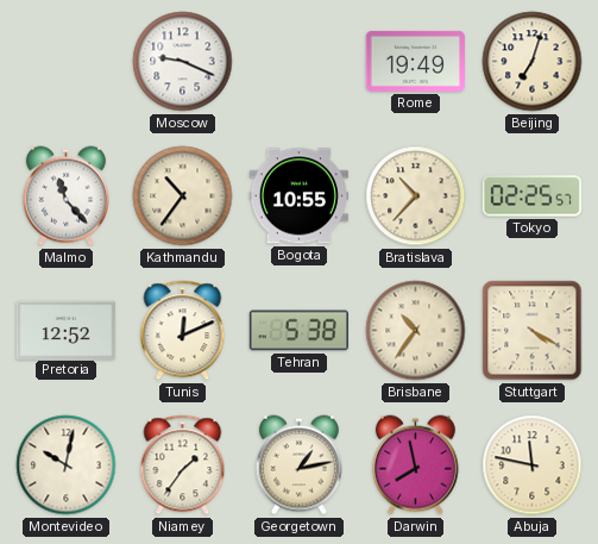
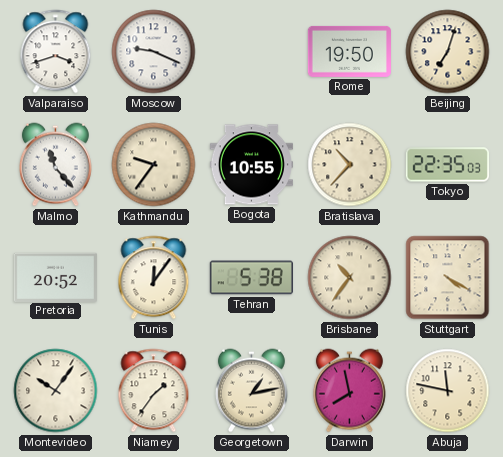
Valparaiso: none -> 3:42
Rome: 19:49 -> 19:50
Kathmandu: 10:36 -> 9:36
Tokyo: 02:25 -> 22:35
Pretoria: 12:52 -> 20:52
Tunis: 12:11 -> 12:06
Montevideo: 10:02 -> 10:06
